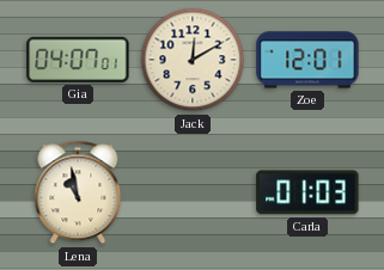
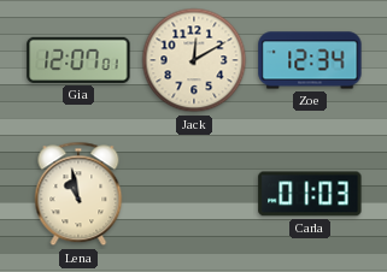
Gia: 04:07 -> 12:07
Zoe: 12:01 -> 12:34
